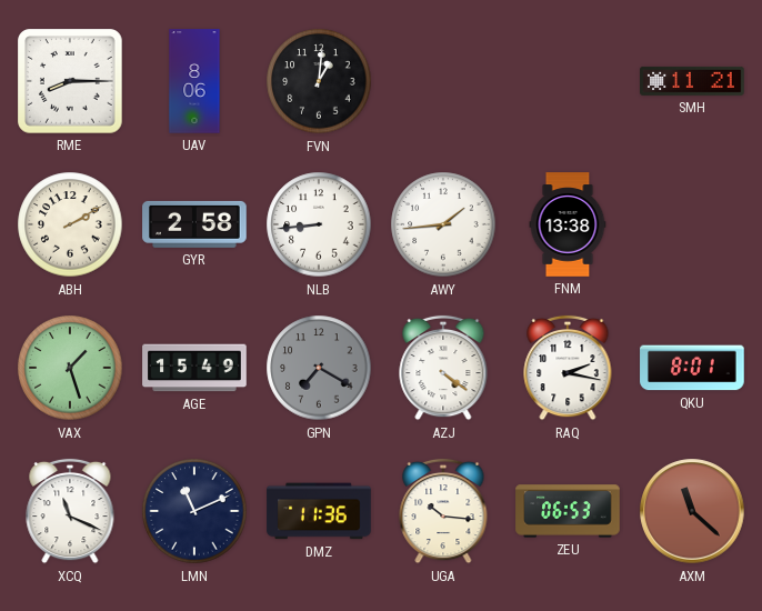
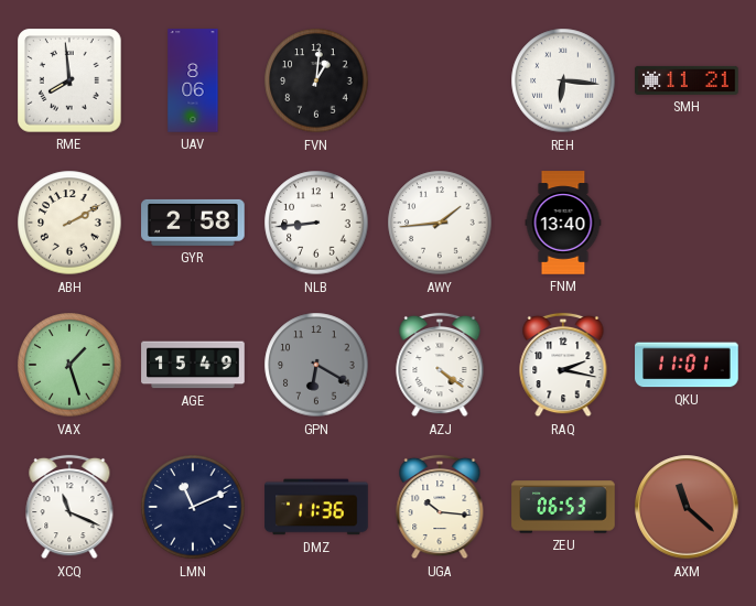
RME: 8:15 -> 7:59
REH: none -> 6:16
FNM: 13:38 -> 13:40
GPN: 7:20 -> 6:20
QKU: 8:01 -> 11:01
